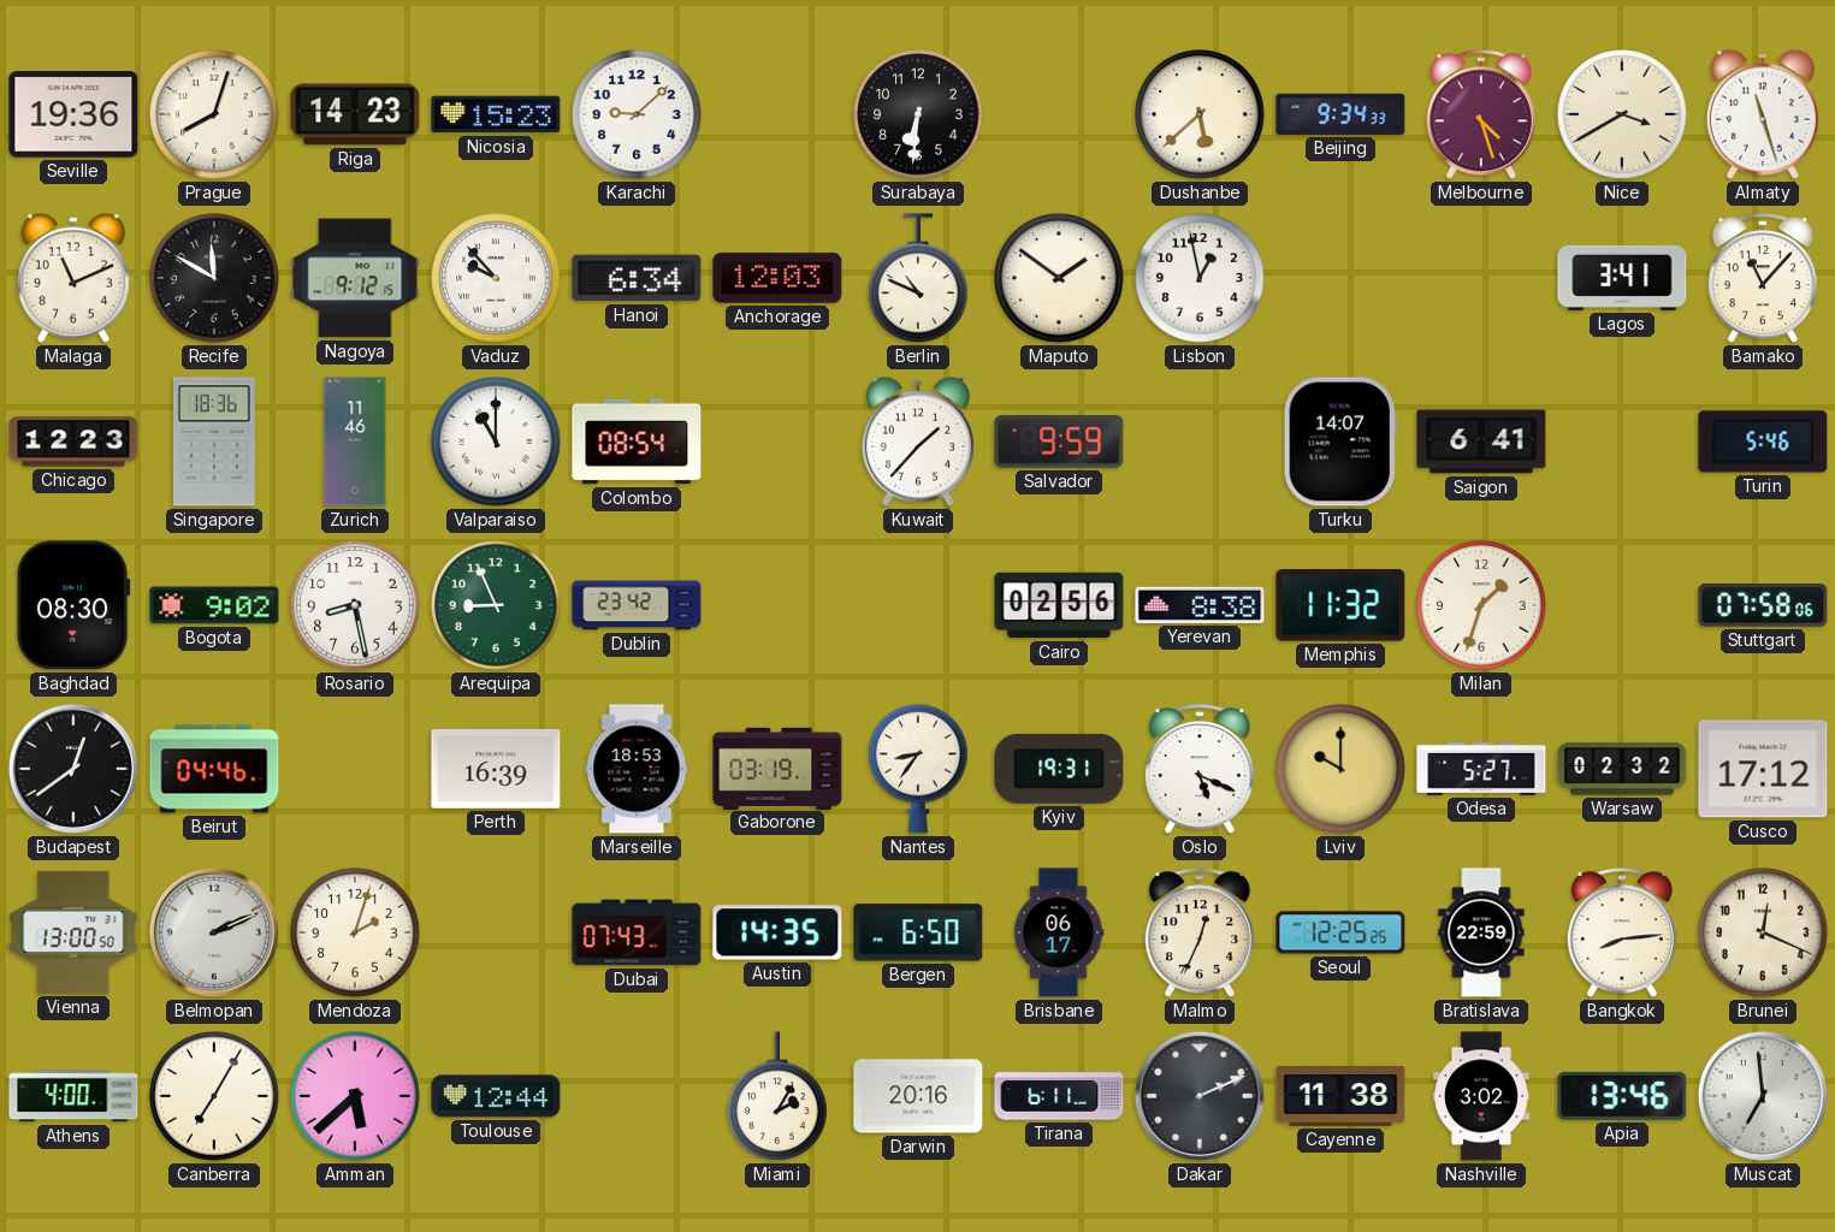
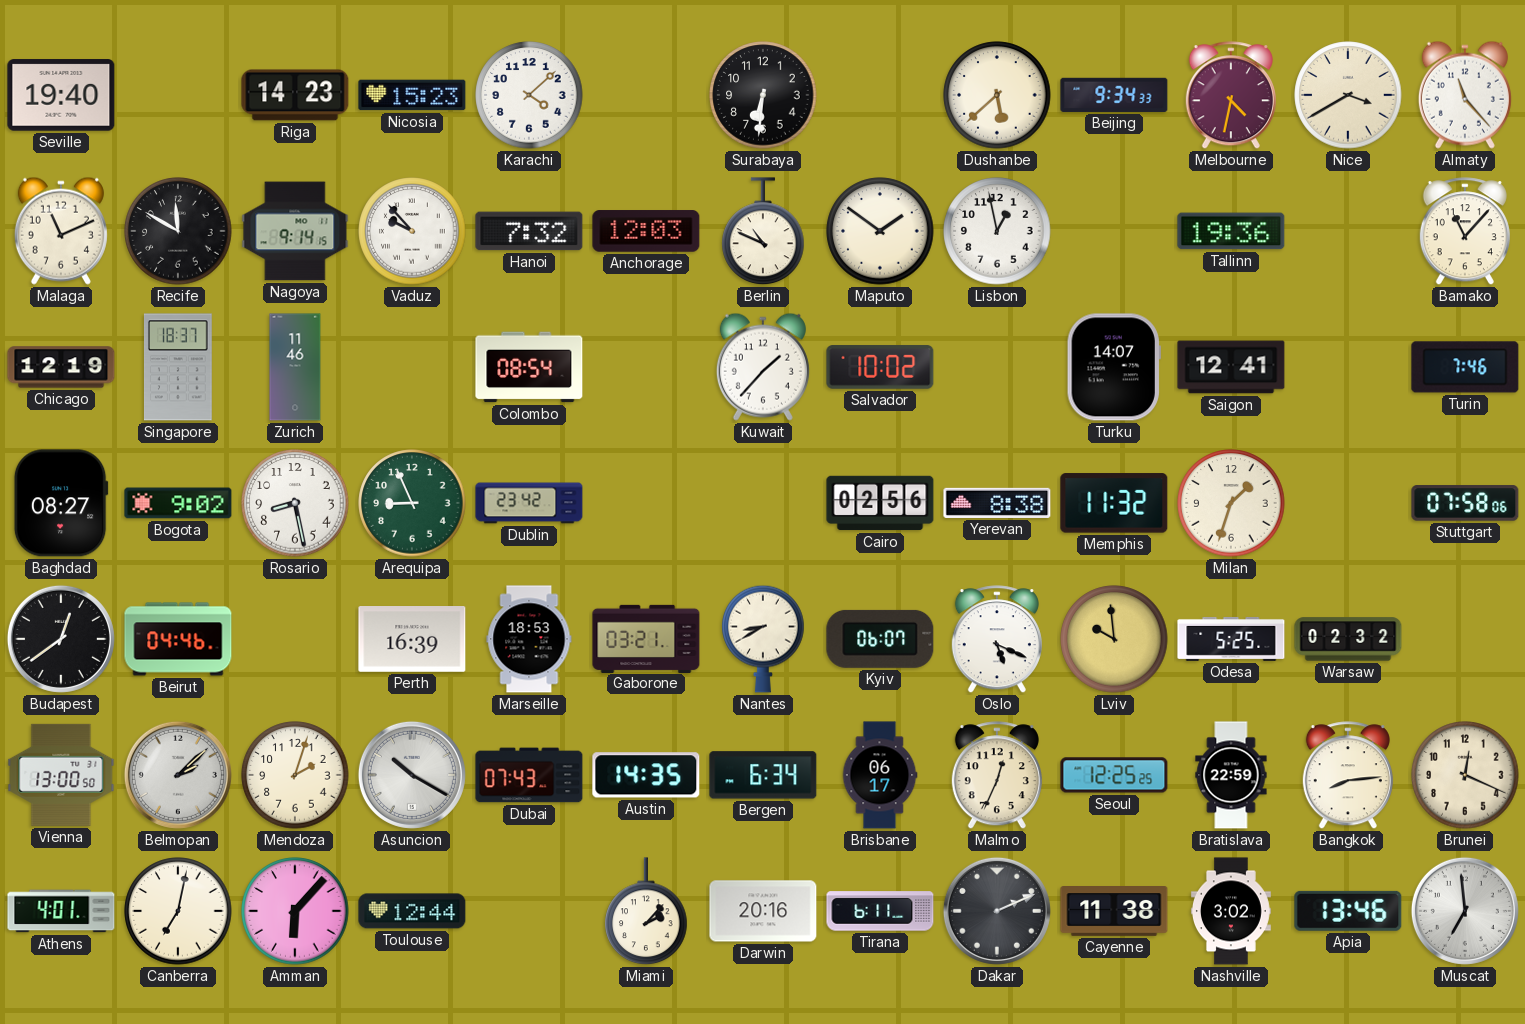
Seville: 19:36 -> 19:40
Prague: 8:03 -> none
Karachi: 9:08 -> 4:08
Melbourne: 4:27 -> 4:32
Almaty: 11:27 -> 11:23
Nagoya: 9:12 -> 9:14
Hanoi: 6:34 -> 7:32
Tallinn: none -> 19:36
Lagos: 3:41 -> none
Chicago: 12:23 -> 12:19
Singapore: 18:36 -> 18:37
Valparaiso: 11:00 -> none
Salvador: 9:59 -> 10:02
Saigon: 6:41 -> 12:41
Turin: 5:46 -> 7:46
Baghdad: 08:30 -> 08:27
Gaborone: 03:19 -> 03:21
Nantes: 8:36 -> 8:40
Kyiv: 19:31 -> 06:07
Lviv: 10:00 -> 9:59
Odesa: 5:27 -> 5:25
Cusco: 17:12 -> none
Belmopan: 2:11 -> 2:08
Asuncion: none -> 10:20
Bergen: 6:50 -> 6:34
Athens: 4:00 -> 4:01
Canberra: 7:05 -> 7:02
Amman: 5:38 -> 6:07
Miami: 2:05 -> 2:07
